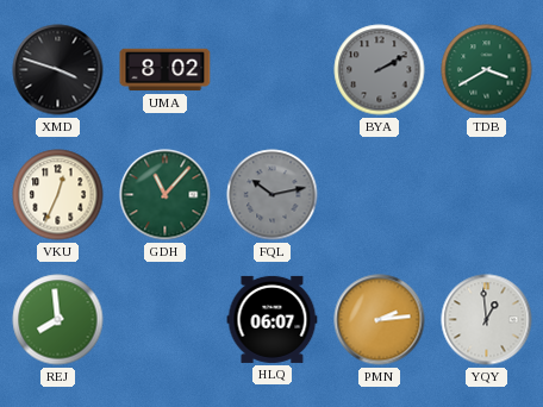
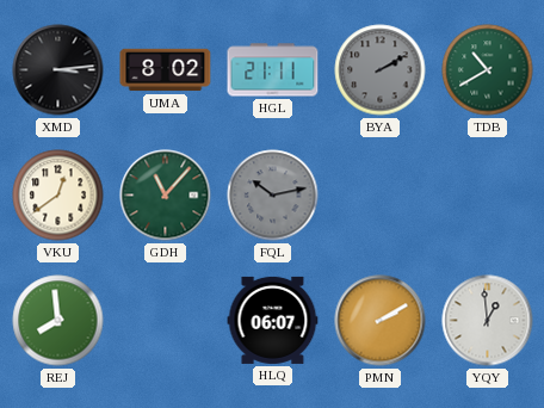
XMD: 3:48 -> 3:14
HGL: none -> 21:11
TDB: 3:40 -> 10:40
VKU: 12:34 -> 12:39
PMN: 2:14 -> 2:10
